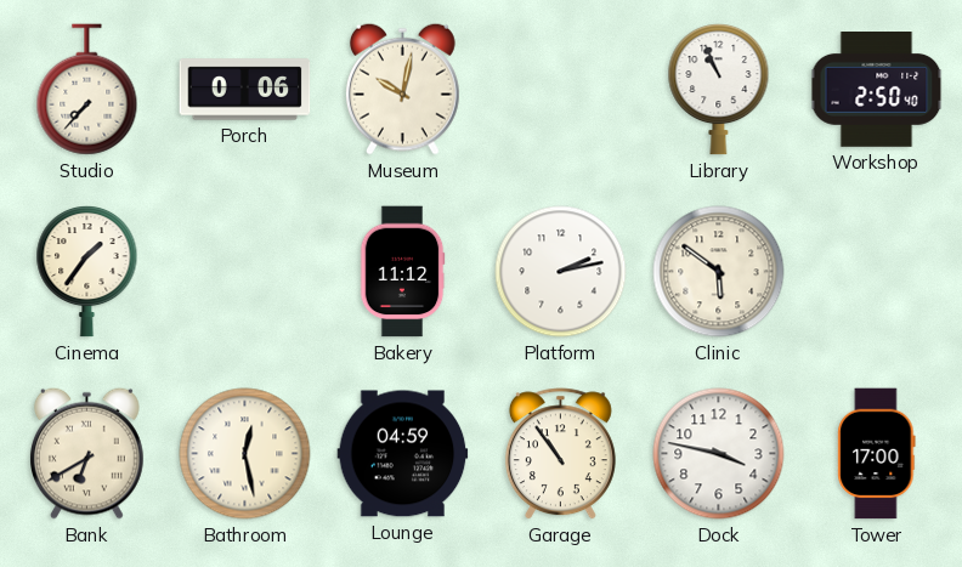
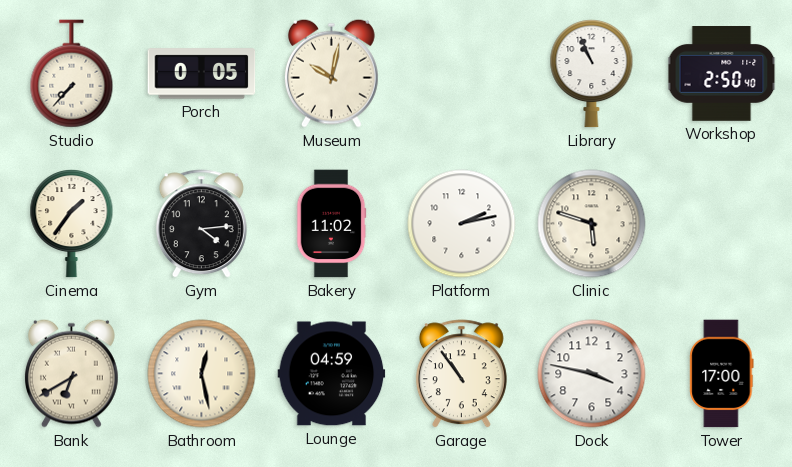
Porch: 0:06 -> 0:05
Gym: none -> 4:14
Bakery: 11:12 -> 11:02
Clinic: 5:51 -> 5:48
